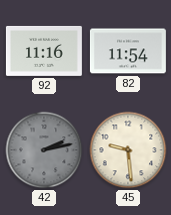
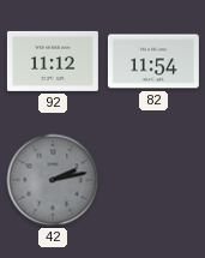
92: 11:16 -> 11:12
45: 9:29 -> none
